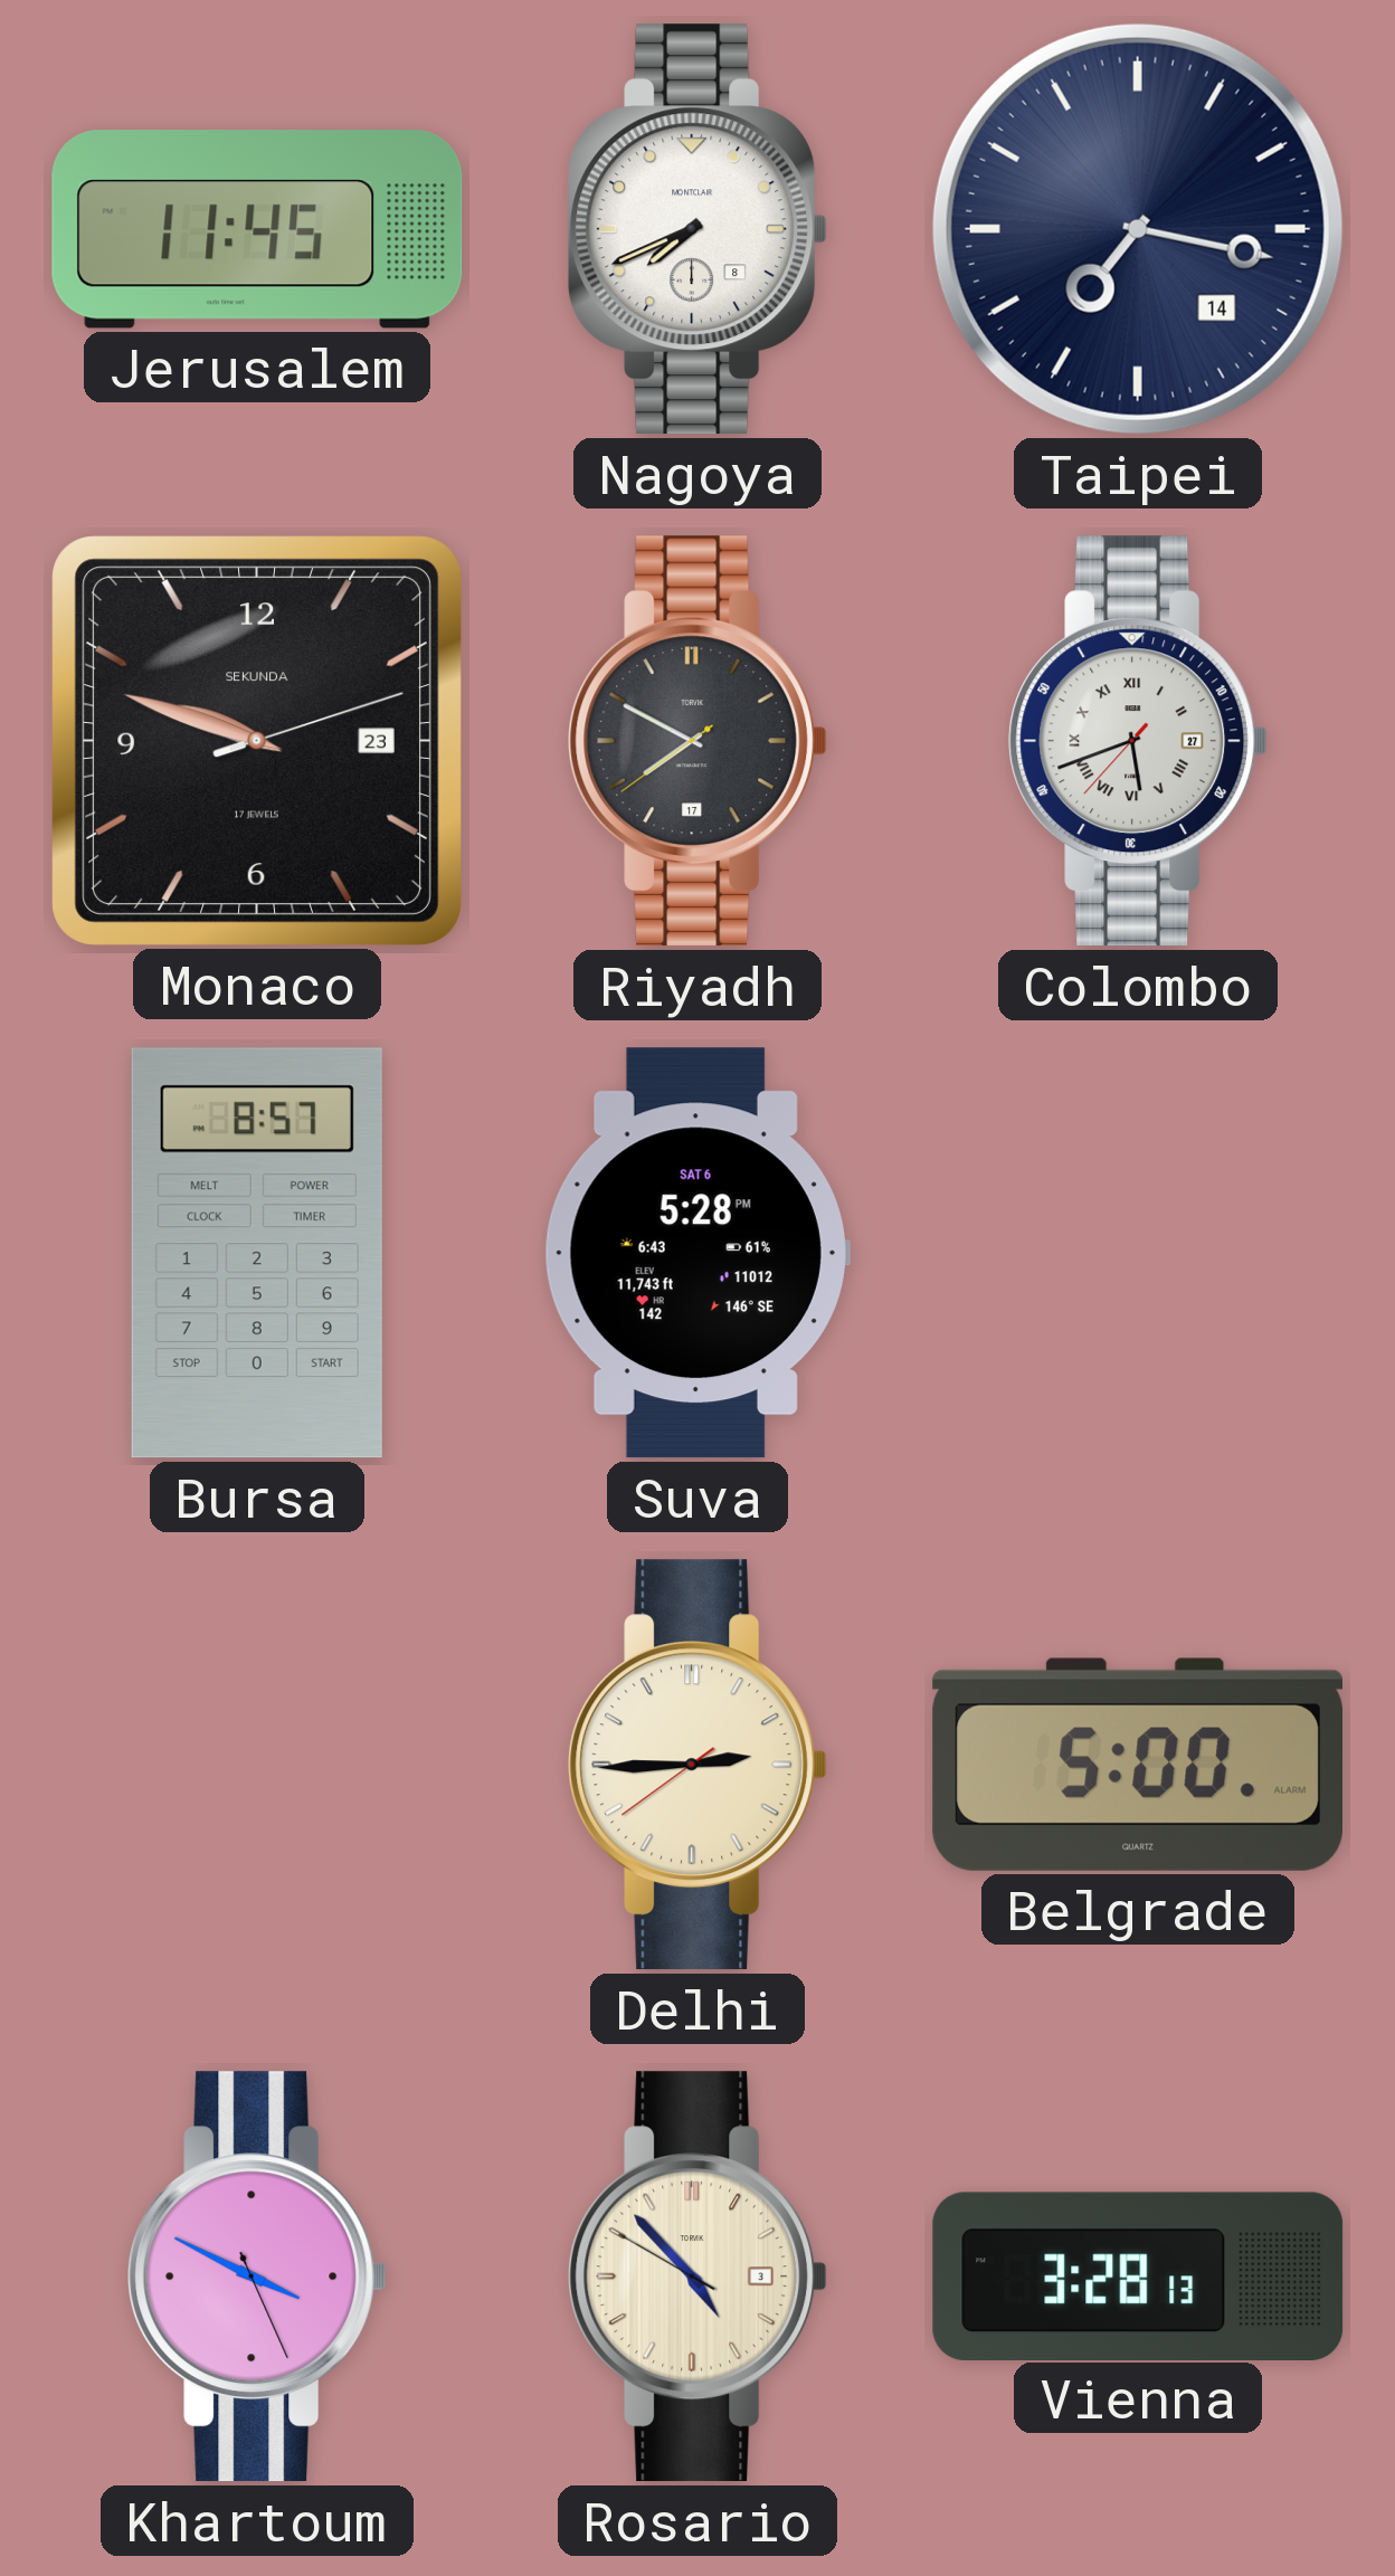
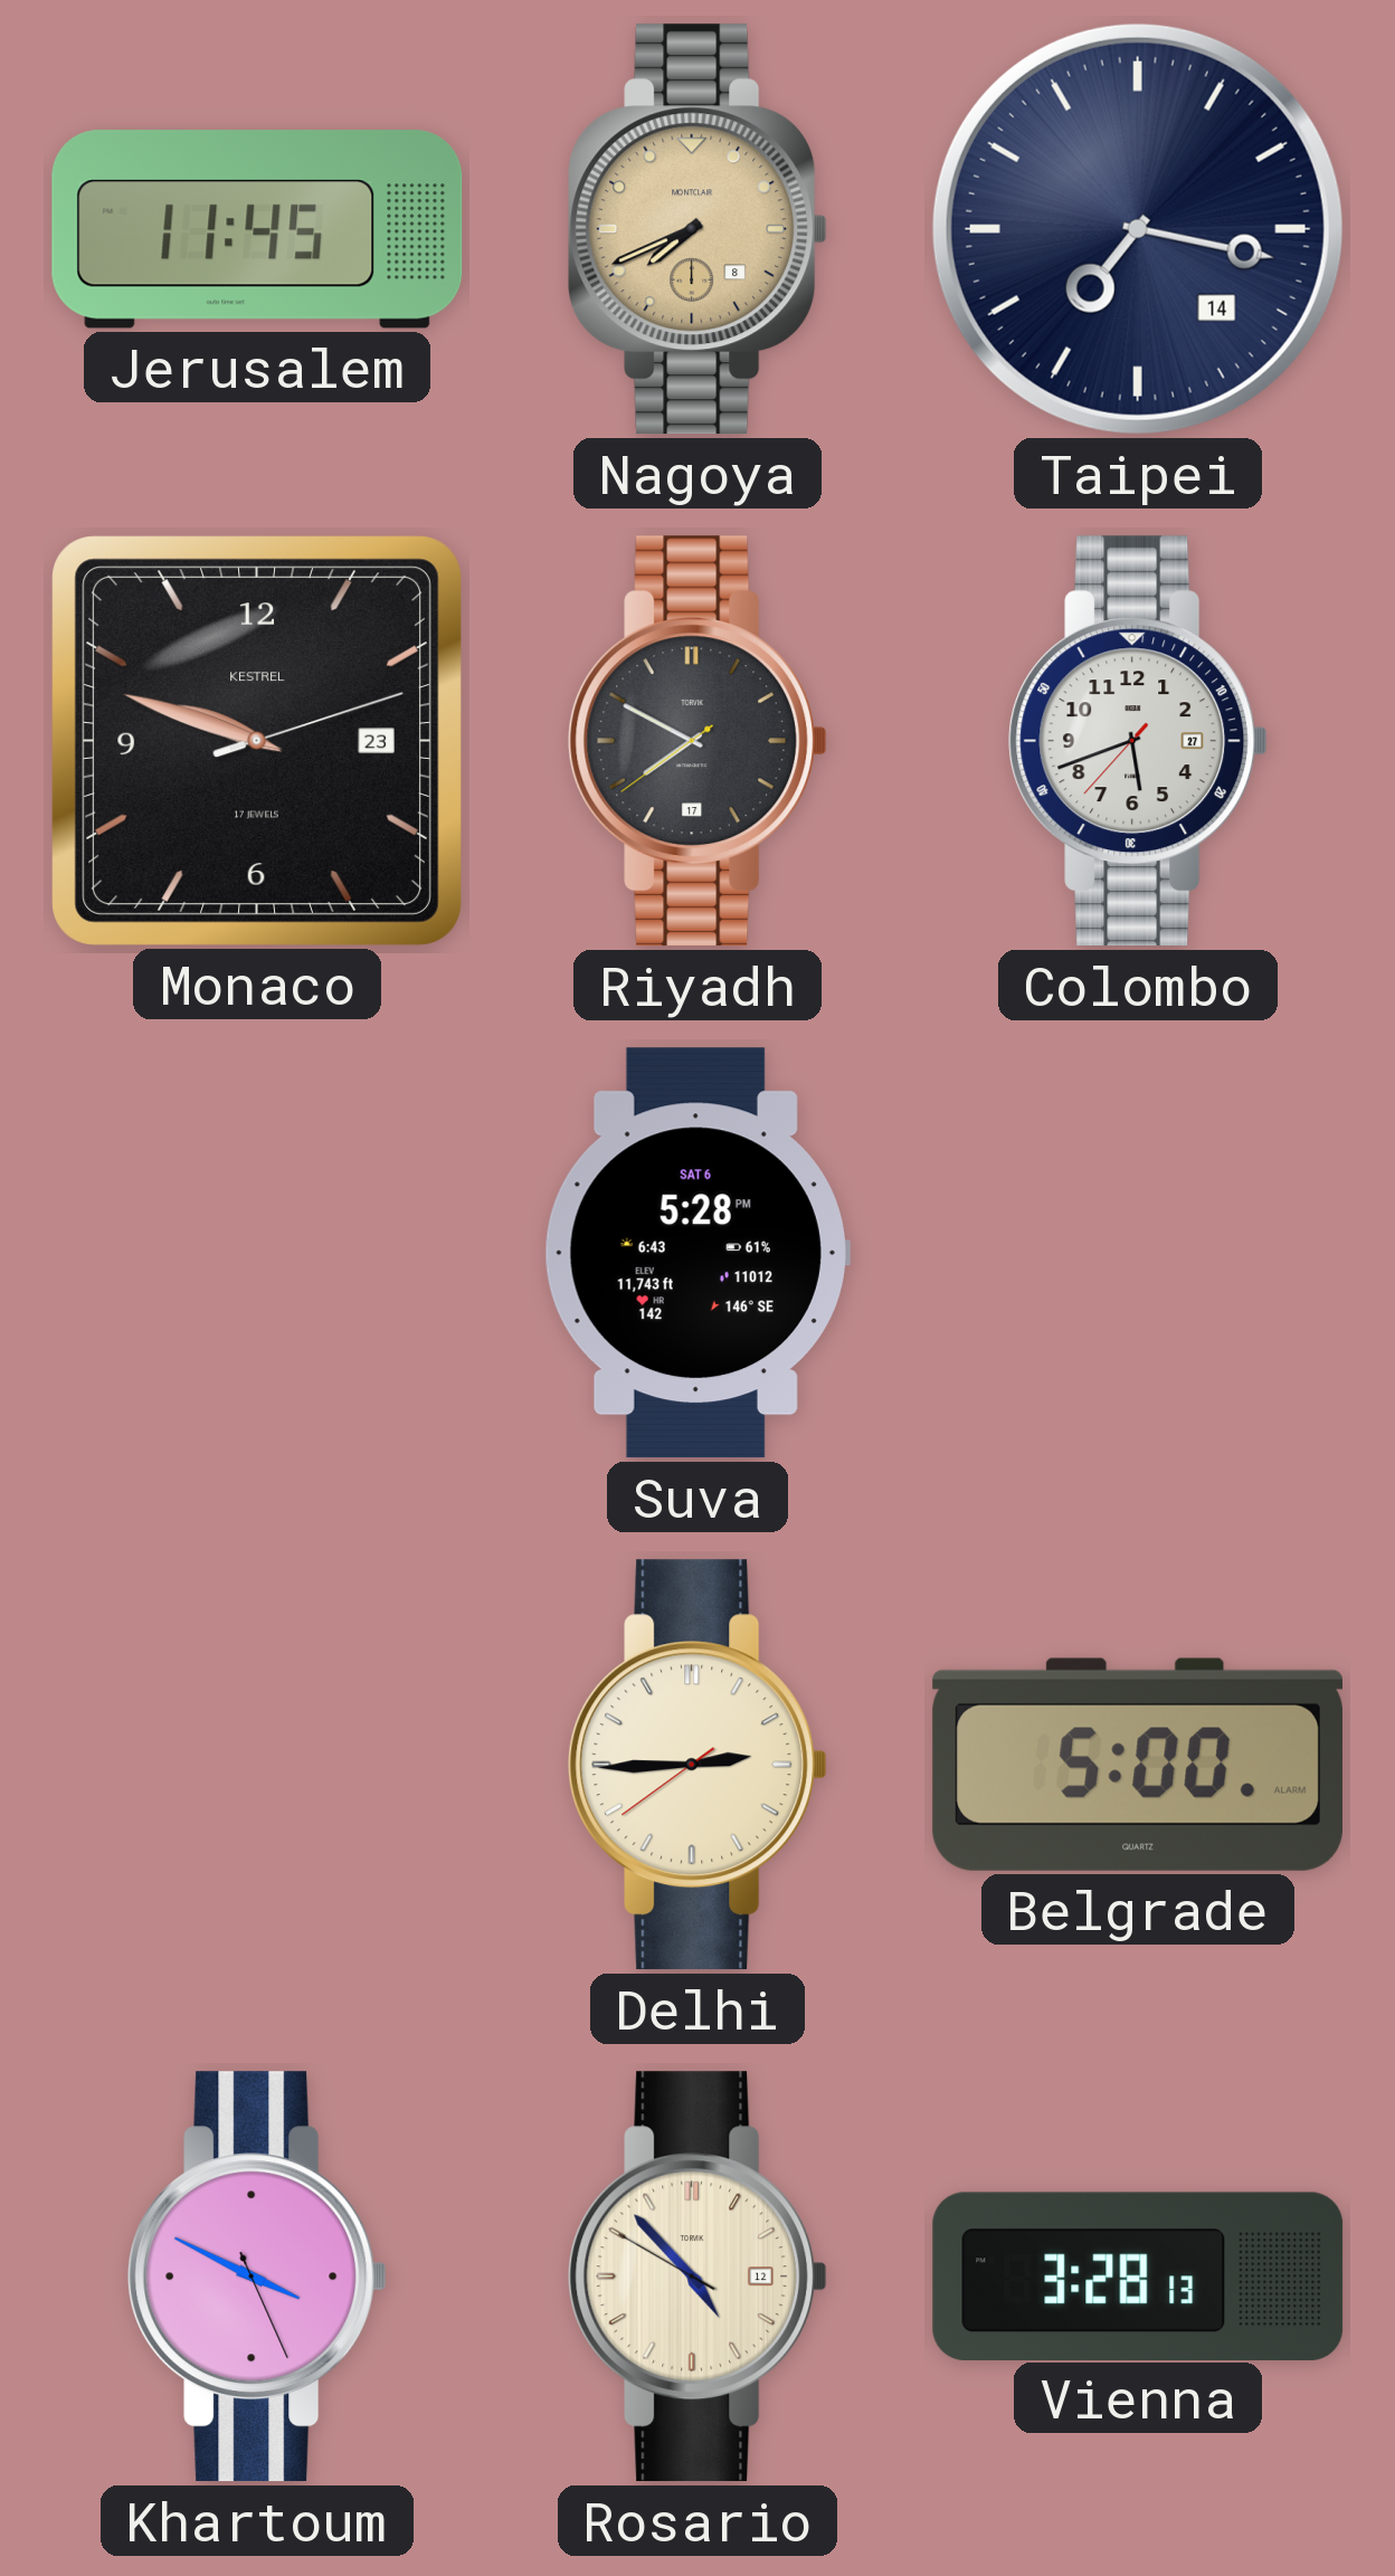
Nagoya dial: white -> champagne
Monaco brand: SEKUNDA -> KESTREL
Colombo numerals: Roman -> Arabic
Bursa: 8:57 -> none
Rosario date: 3 -> 12
